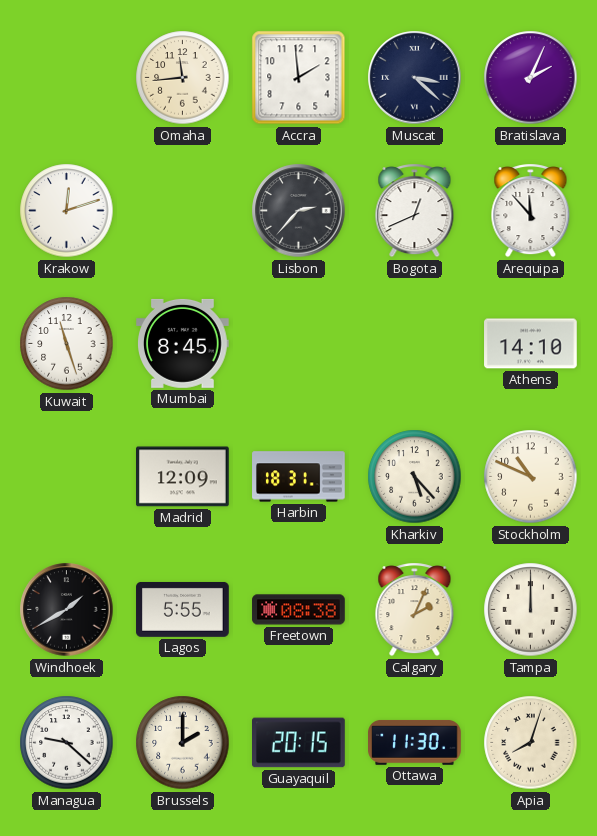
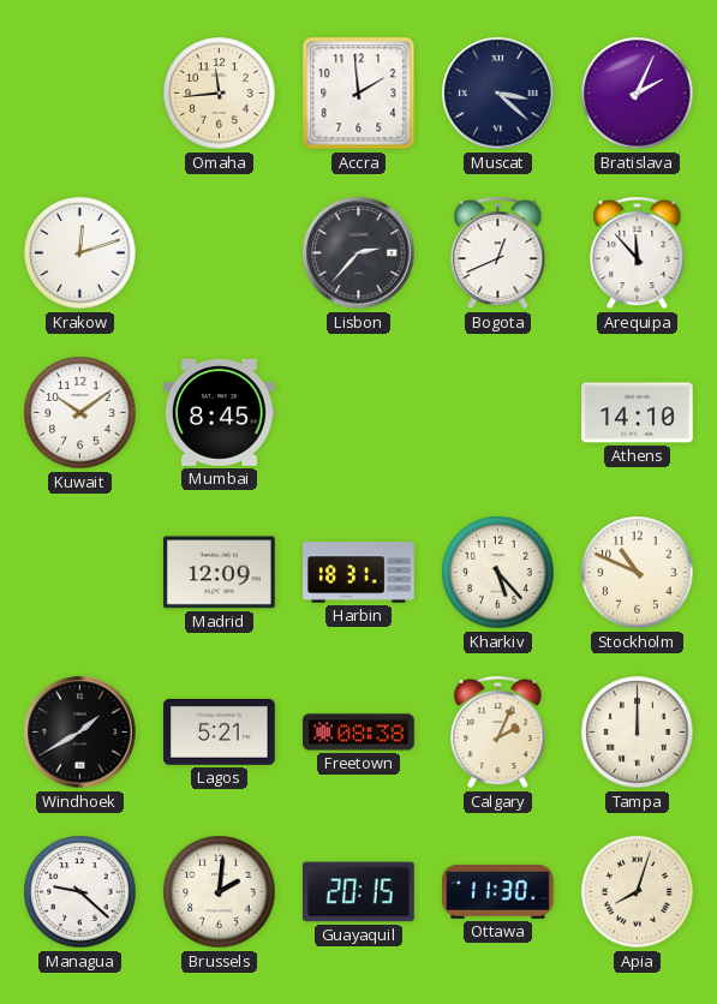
Kuwait: 11:27 -> 10:09
Lagos: 5:55 -> 5:21
Brussels: 2:00 -> 2:01
